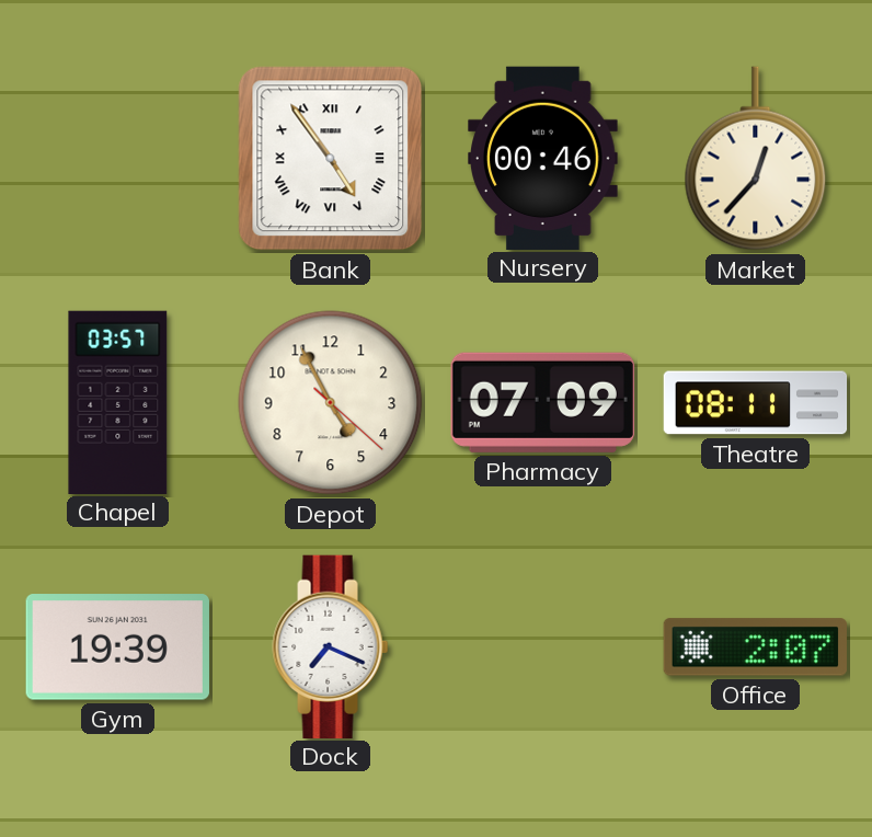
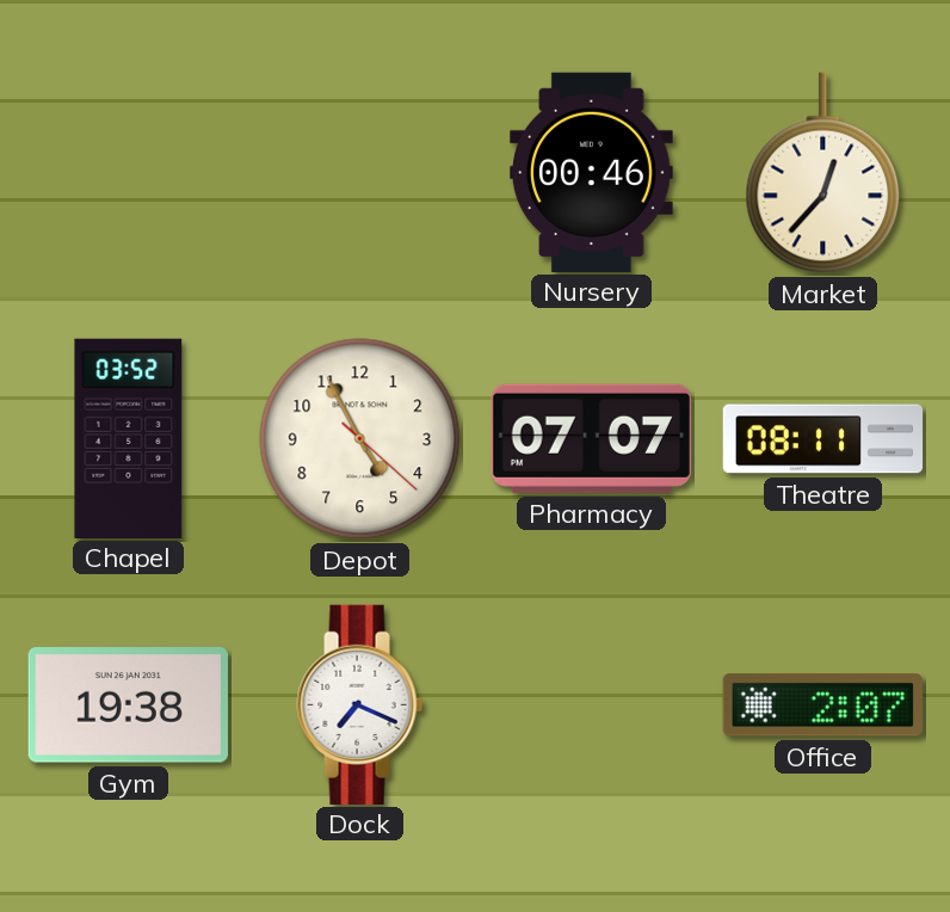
Bank: 4:54 -> none
Chapel: 03:57 -> 03:52
Pharmacy: 07:09 -> 07:07
Gym: 19:39 -> 19:38
